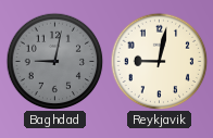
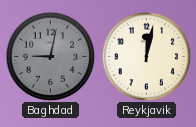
Reykjavik: 9:02 -> 12:02
